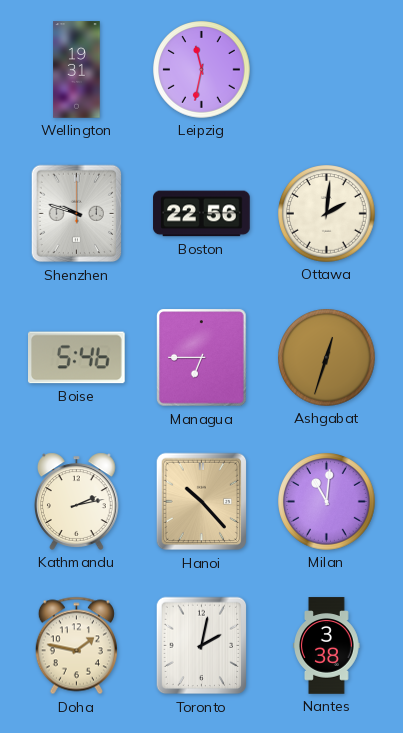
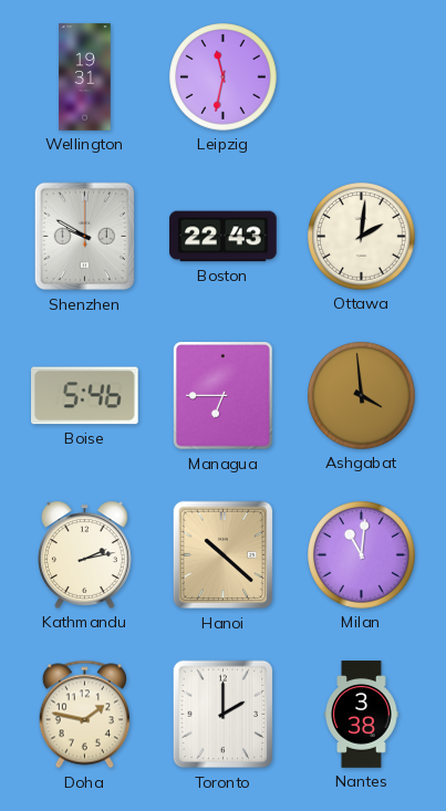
Shenzhen: 9:48 -> 9:50
Boston: 22:56 -> 22:43
Ashgabat: 12:33 -> 3:59
Hanoi: 10:23 -> 10:22
Toronto: 2:02 -> 2:00
